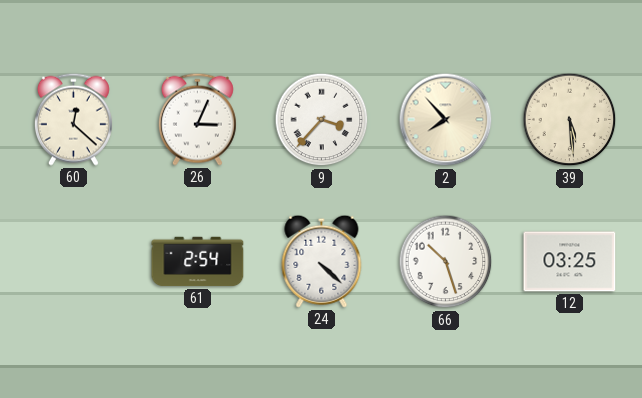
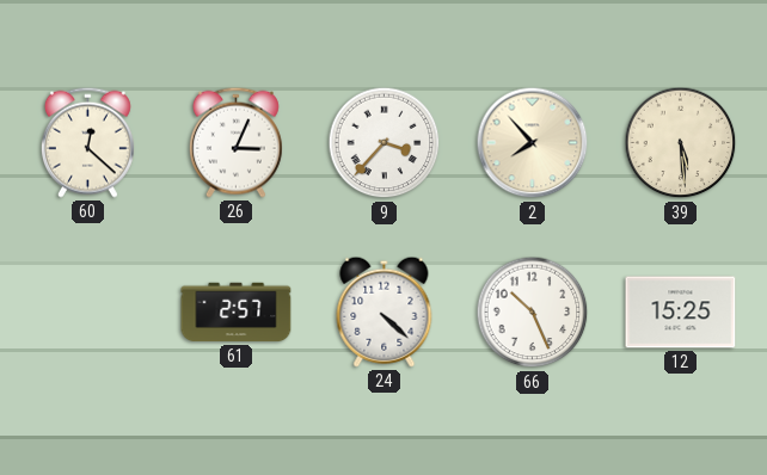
61: 2:54 -> 2:57
66: 10:27 -> 10:26
12: 03:25 -> 15:25
